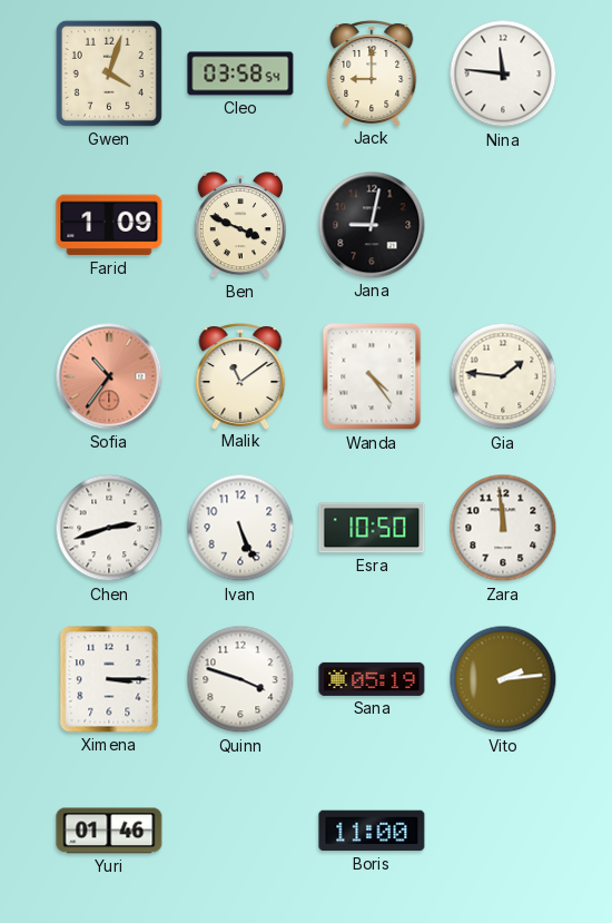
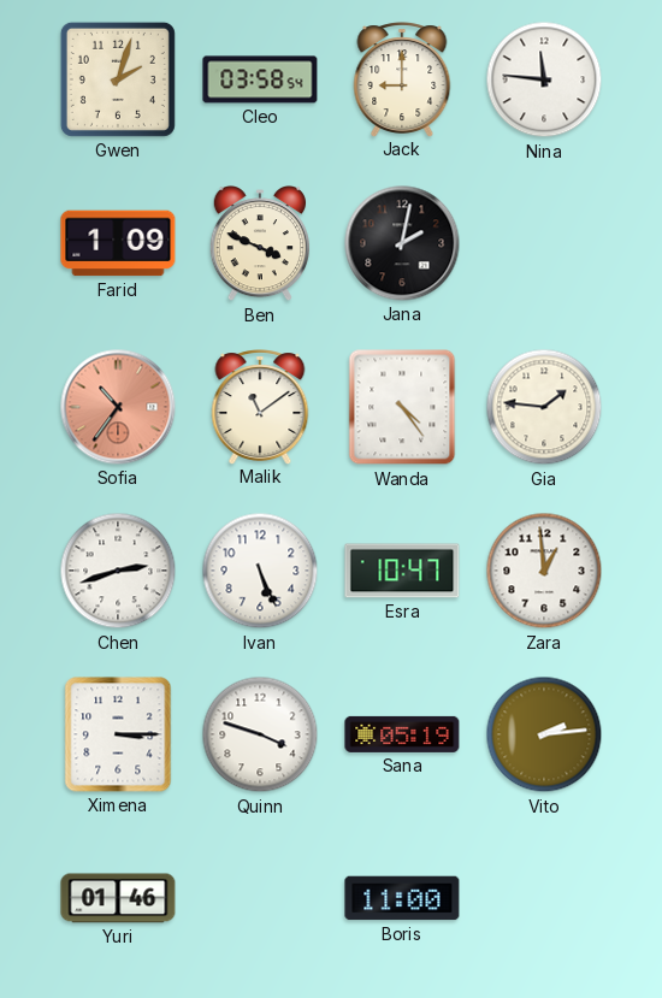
Gwen: 4:03 -> 2:03
Jana: 9:02 -> 2:02
Esra: 10:50 -> 10:47
Zara: 11:59 -> 12:59
